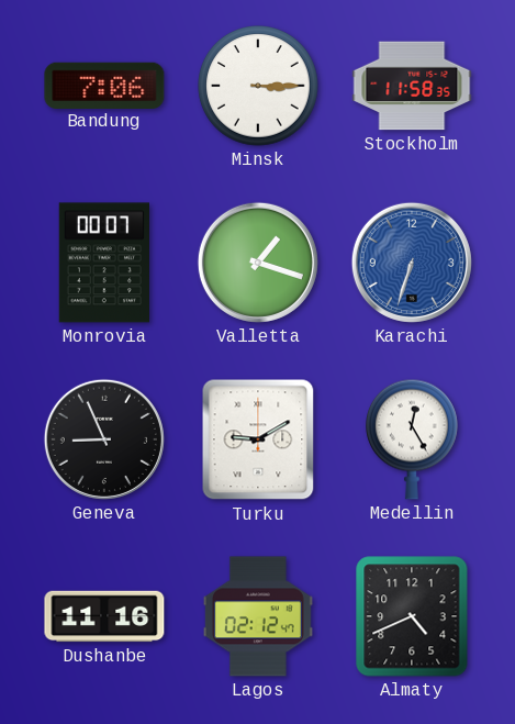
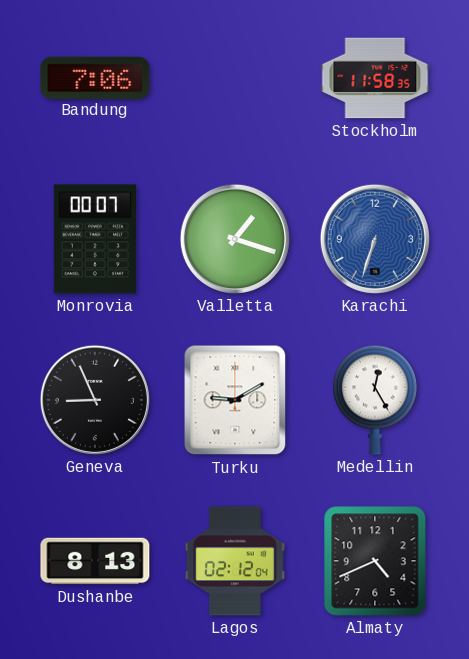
Minsk: 3:15 -> none
Dushanbe: 11:16 -> 8:13
Lagos: 02:12:47 -> 02:12:04
